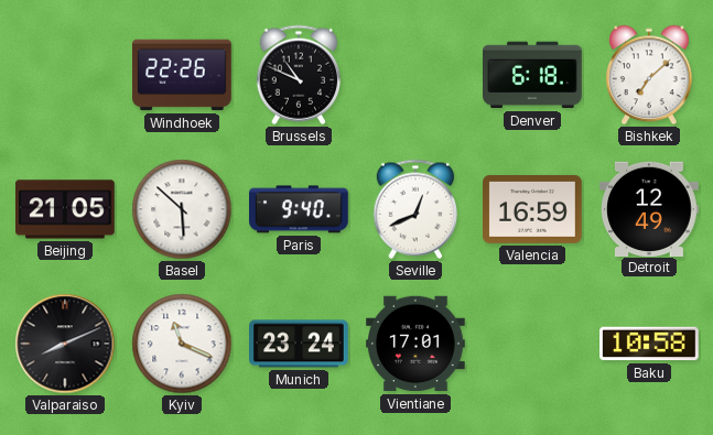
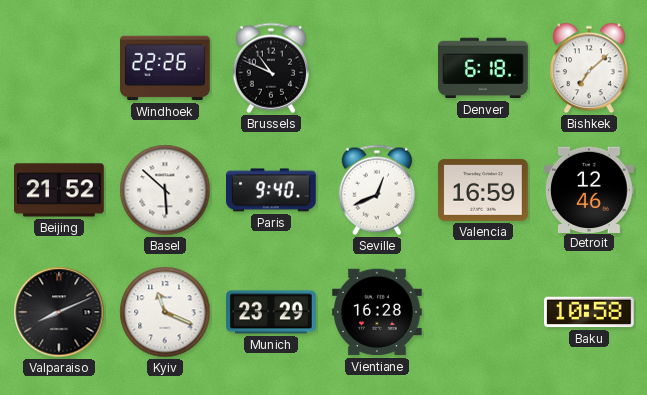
Beijing: 21:05 -> 21:52
Detroit: 12:49 -> 12:46
Munich: 23:24 -> 23:29
Vientiane: 17:01 -> 16:28
